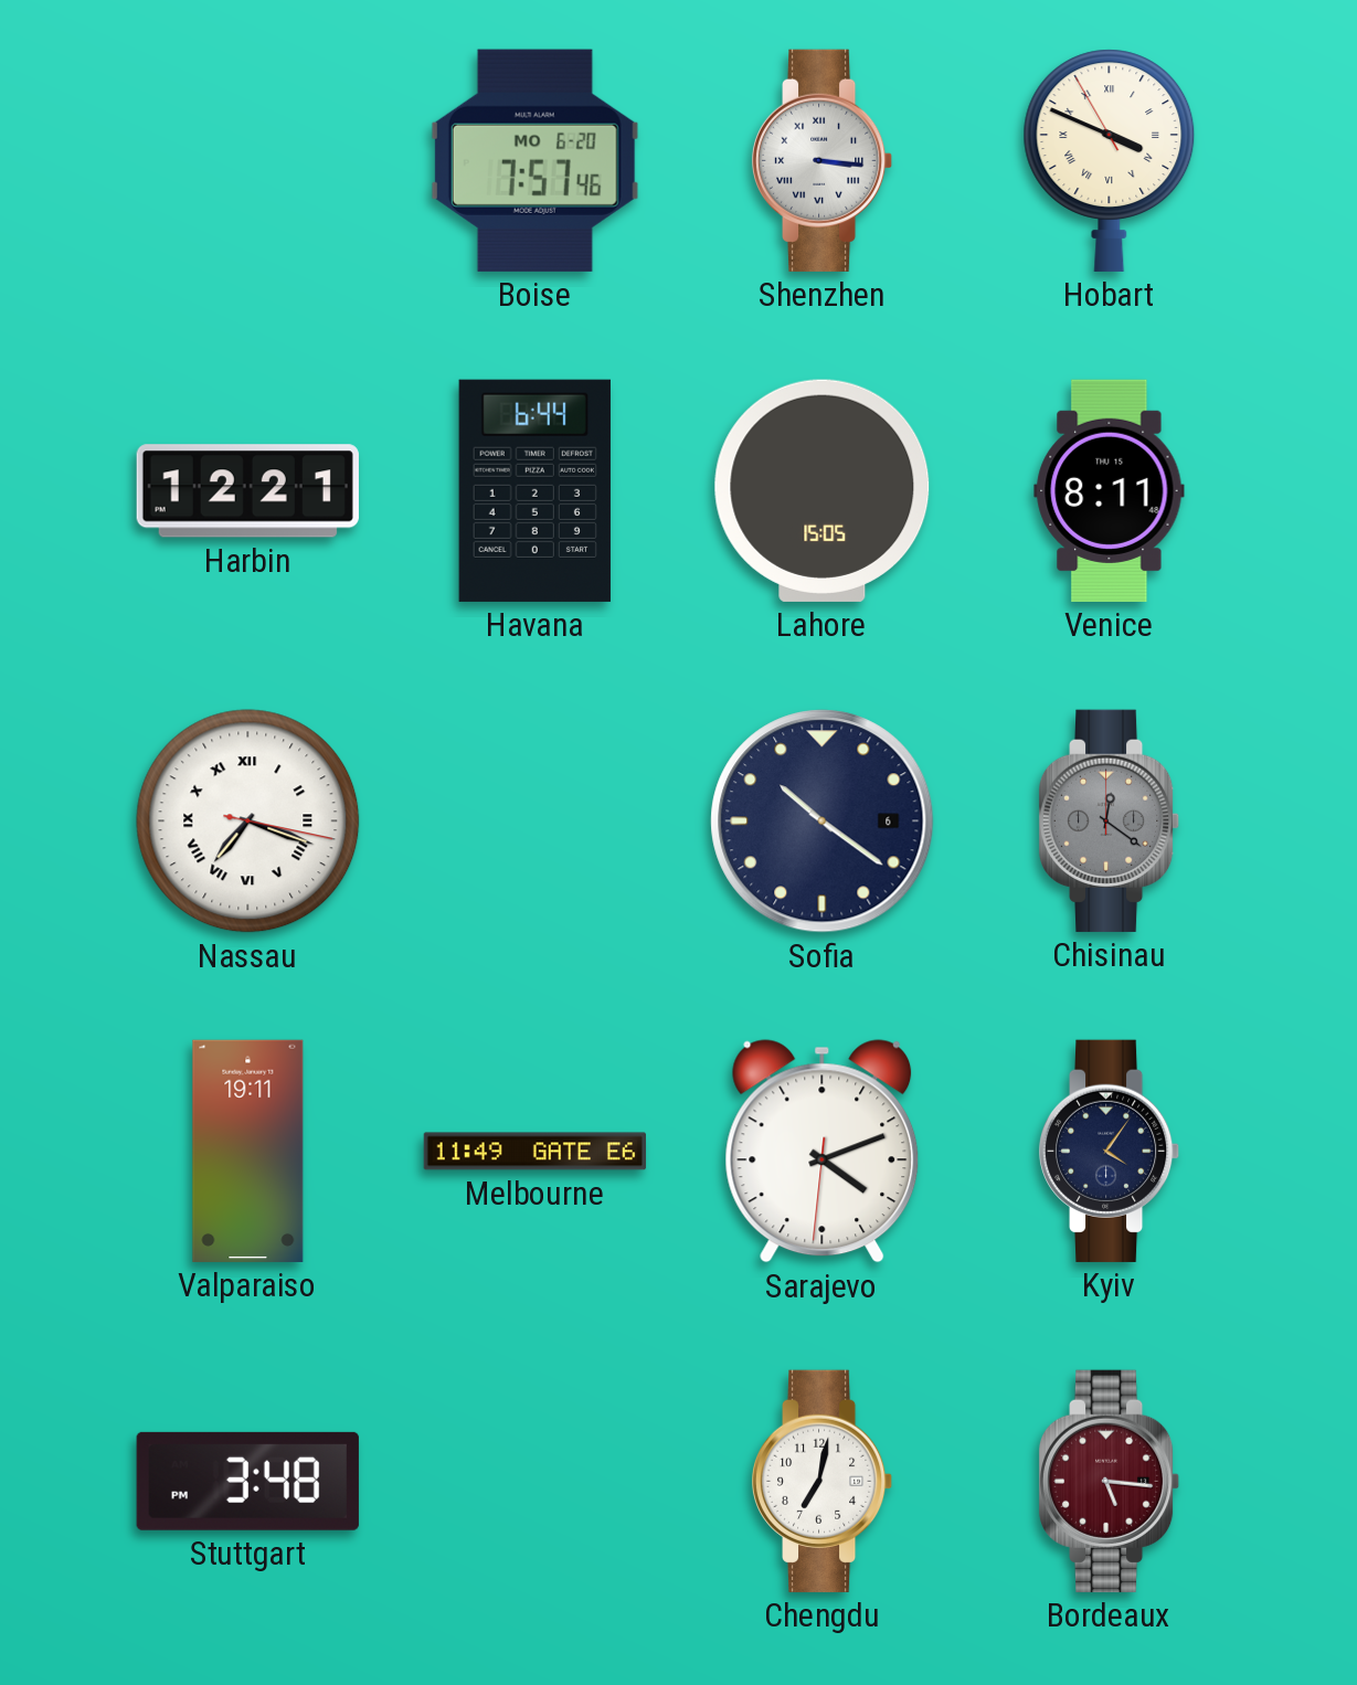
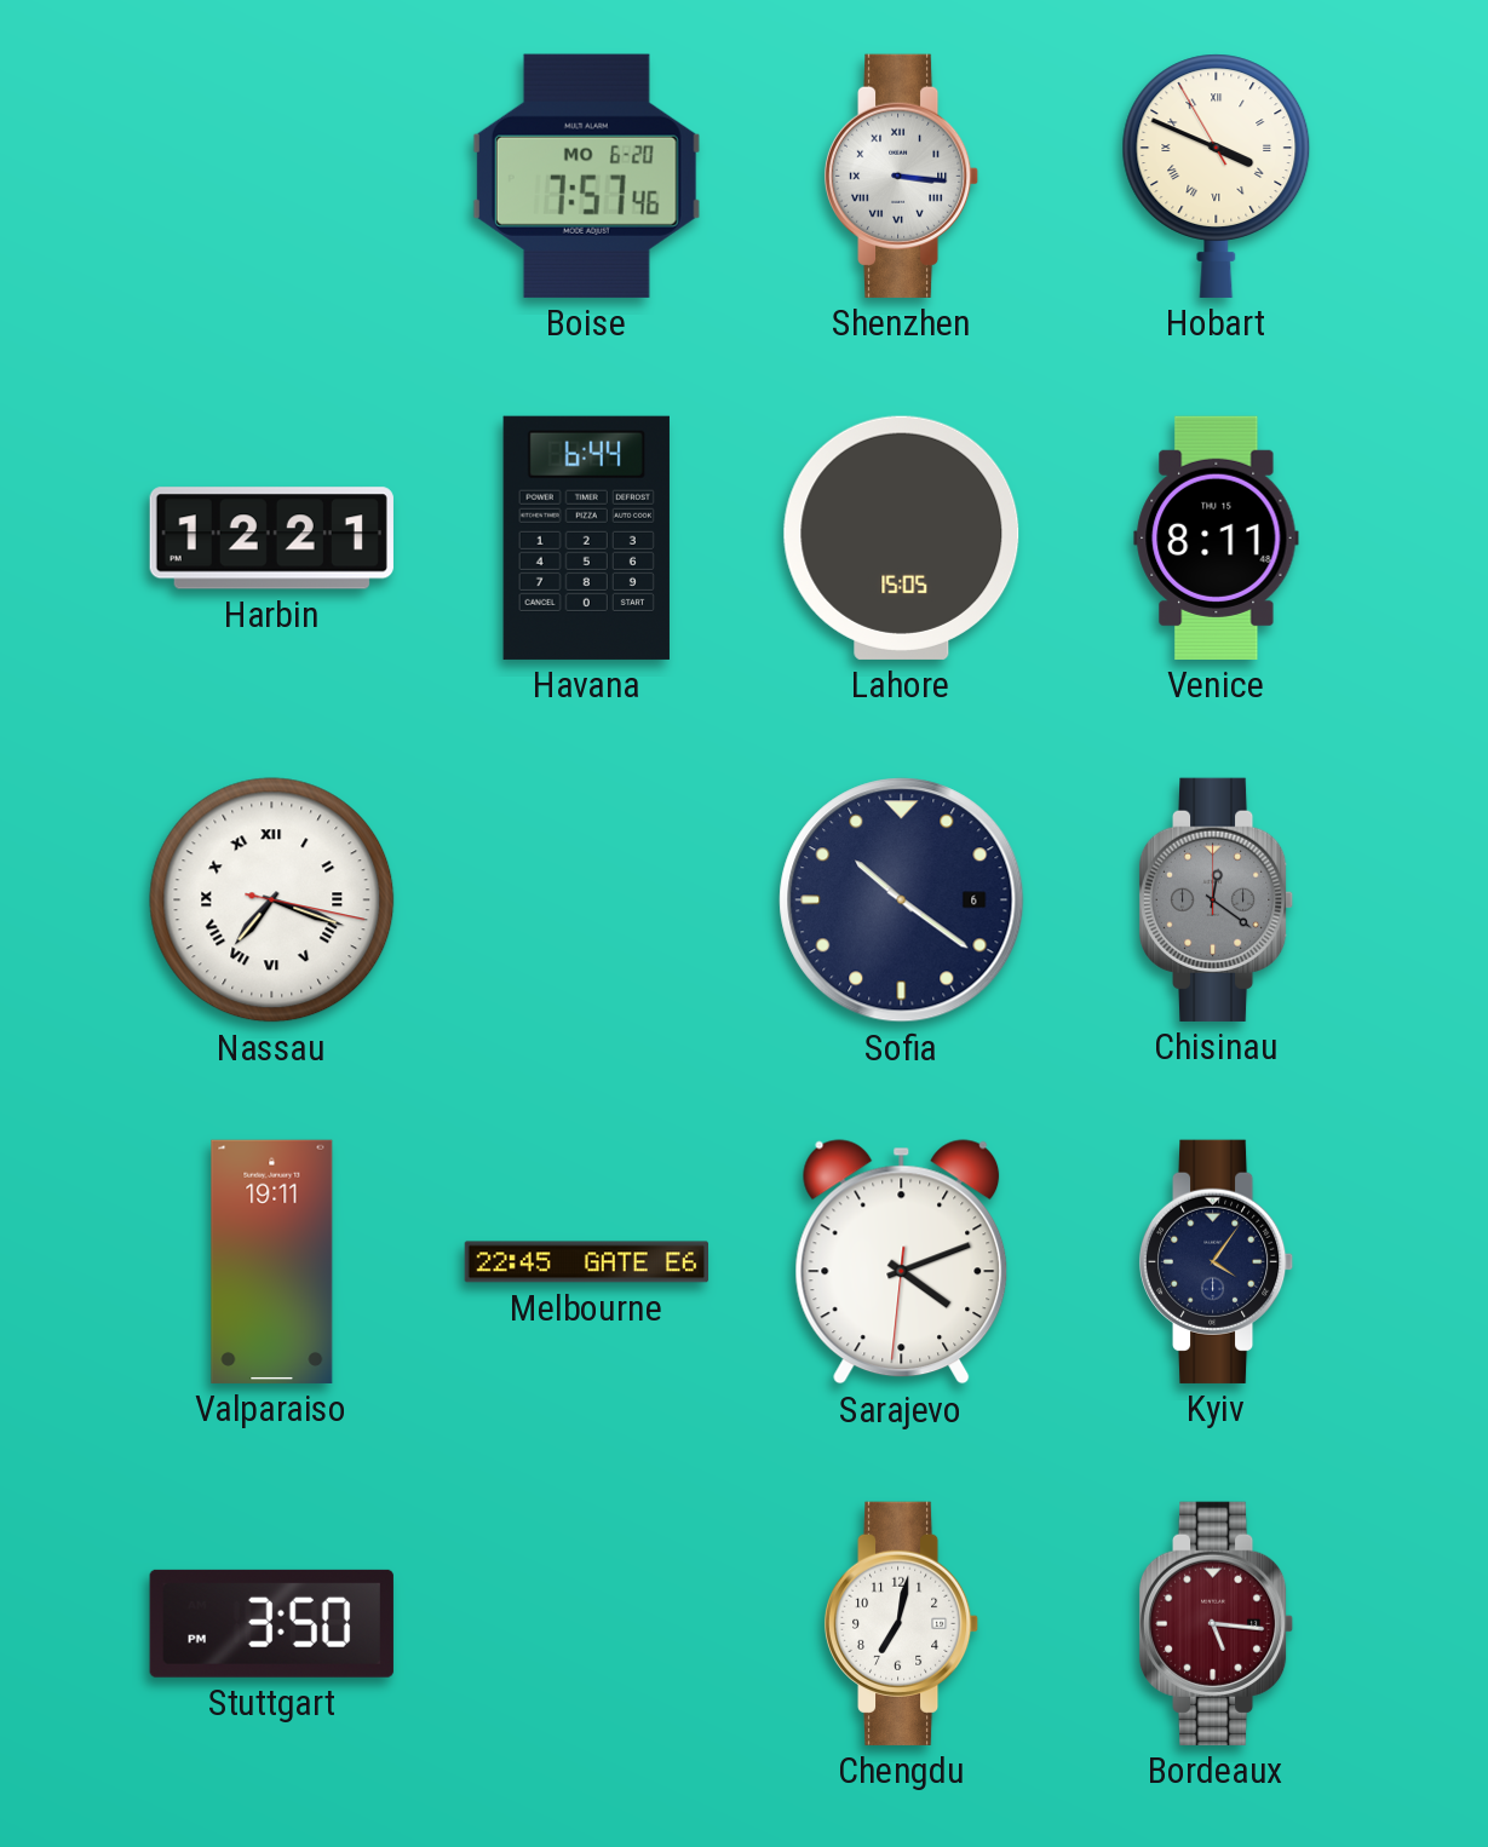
Melbourne: 11:49 -> 22:45
Stuttgart: 3:48 -> 3:50
